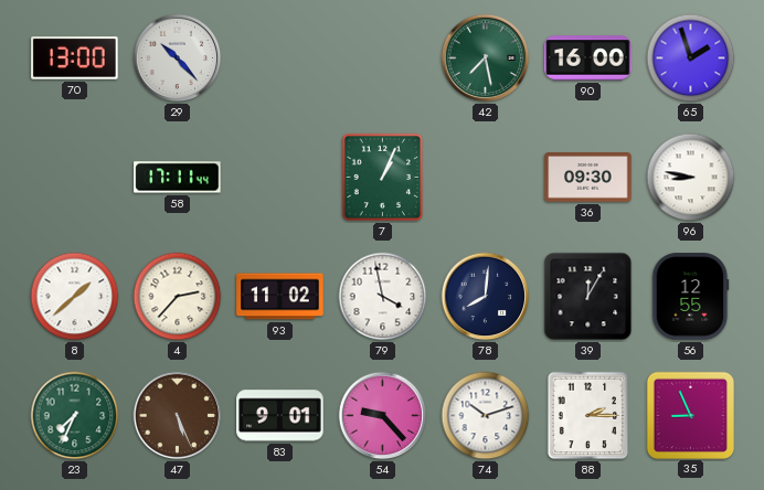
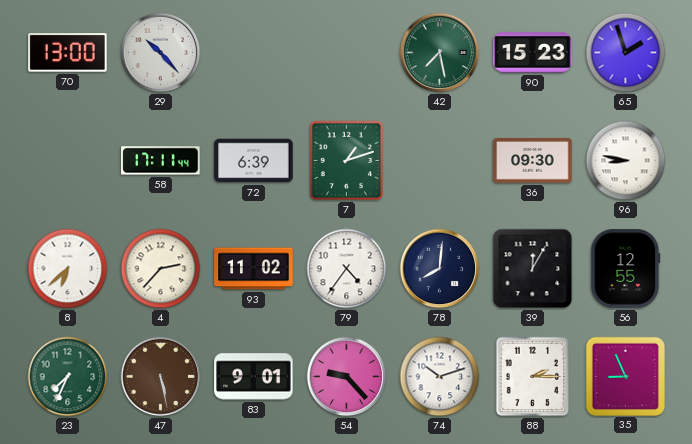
90: 16:00 -> 15:23
72: none -> 6:39
7: 1:04 -> 1:12
8: 1:38 -> 6:38
79: 3:58 -> 4:36
47: 5:26 -> 5:28
